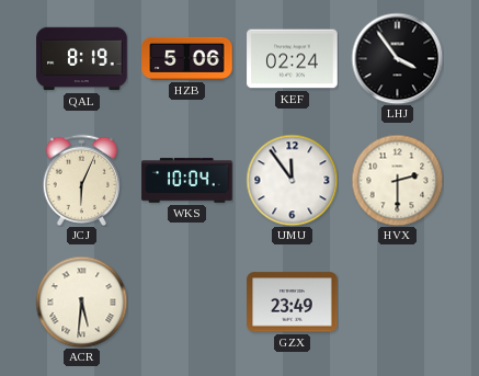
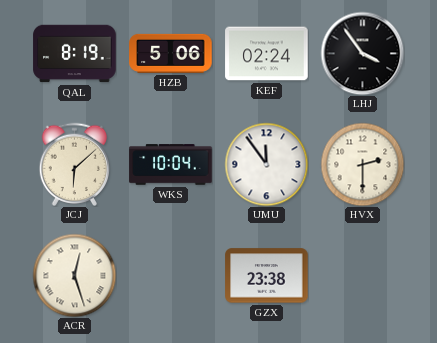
JCJ: 6:04 -> 6:08
ACR: 5:31 -> 12:27
GZX: 23:49 -> 23:38
